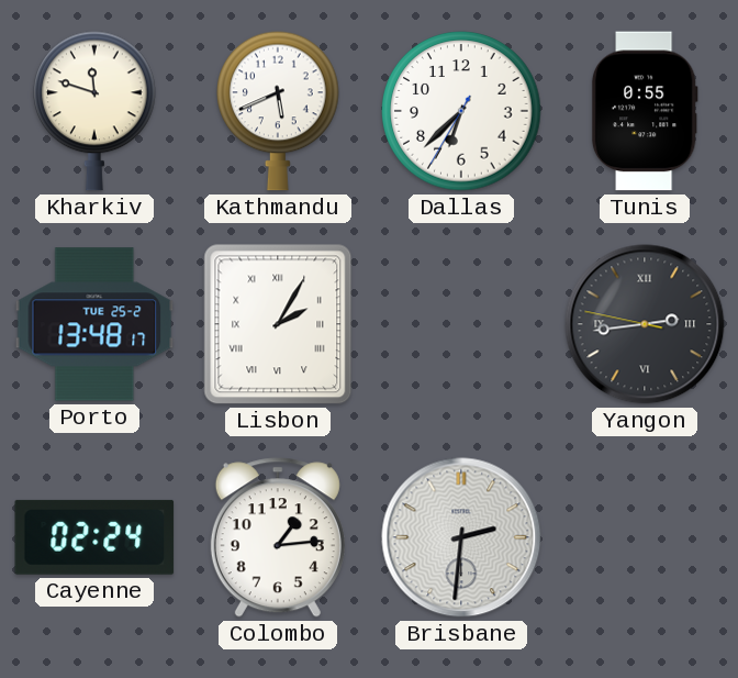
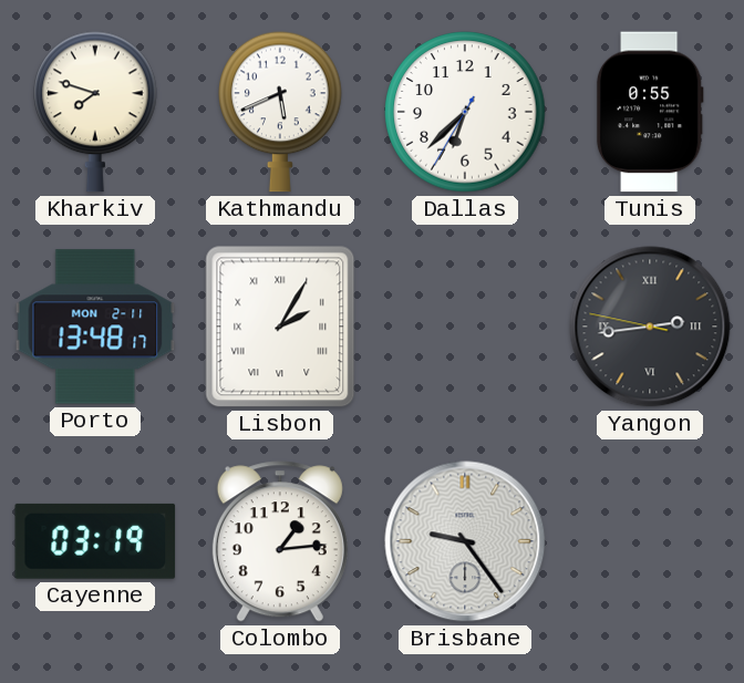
Kharkiv: 11:48 -> 7:48
Porto date: TUE 25-2 -> MON 2-11
Cayenne: 02:24 -> 03:19
Brisbane: 2:31 -> 9:24
